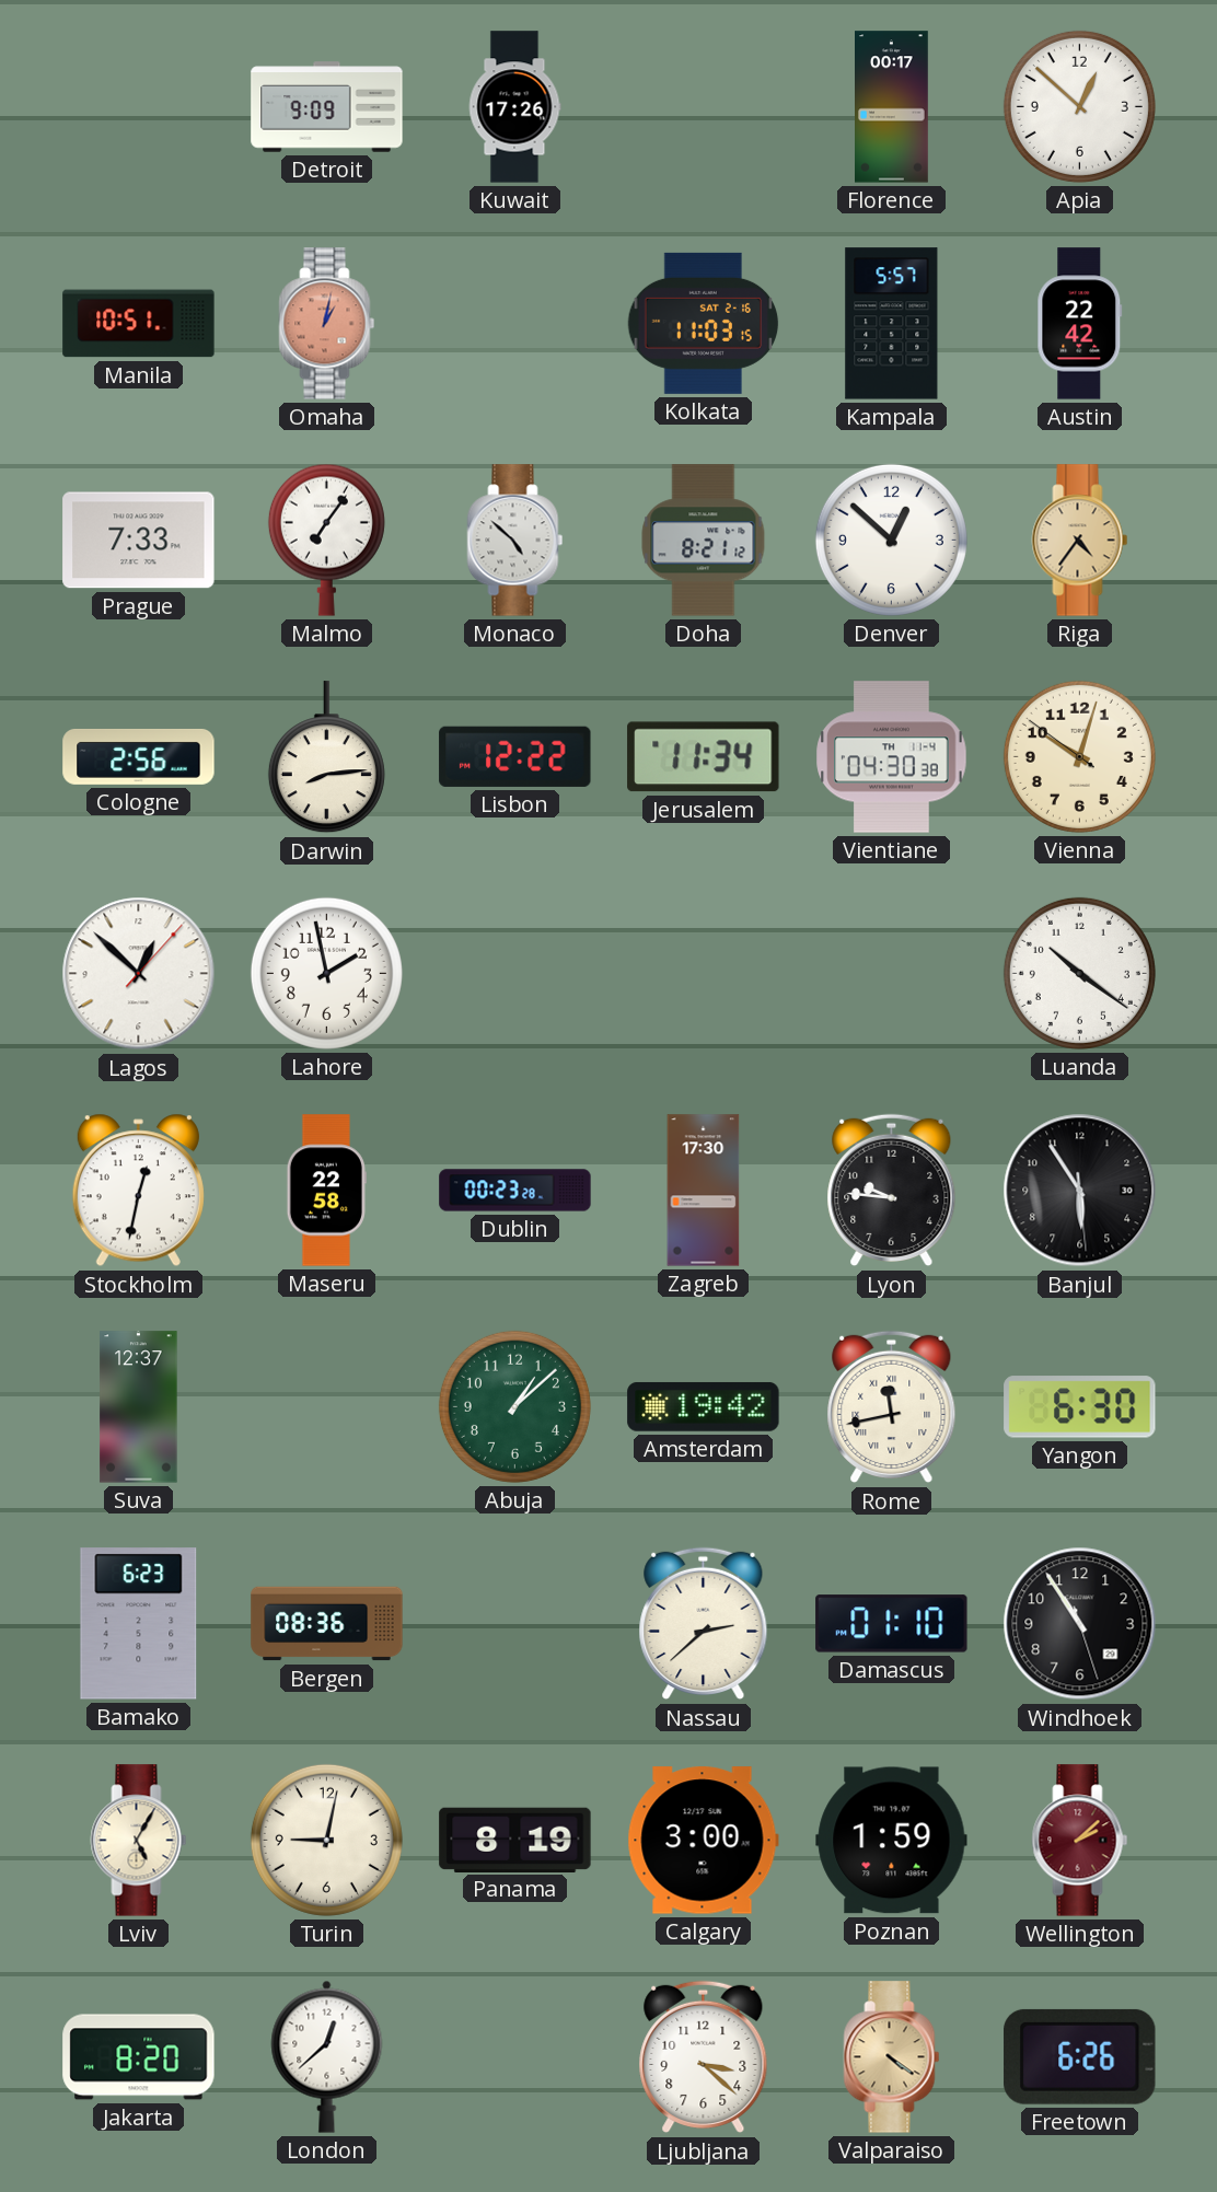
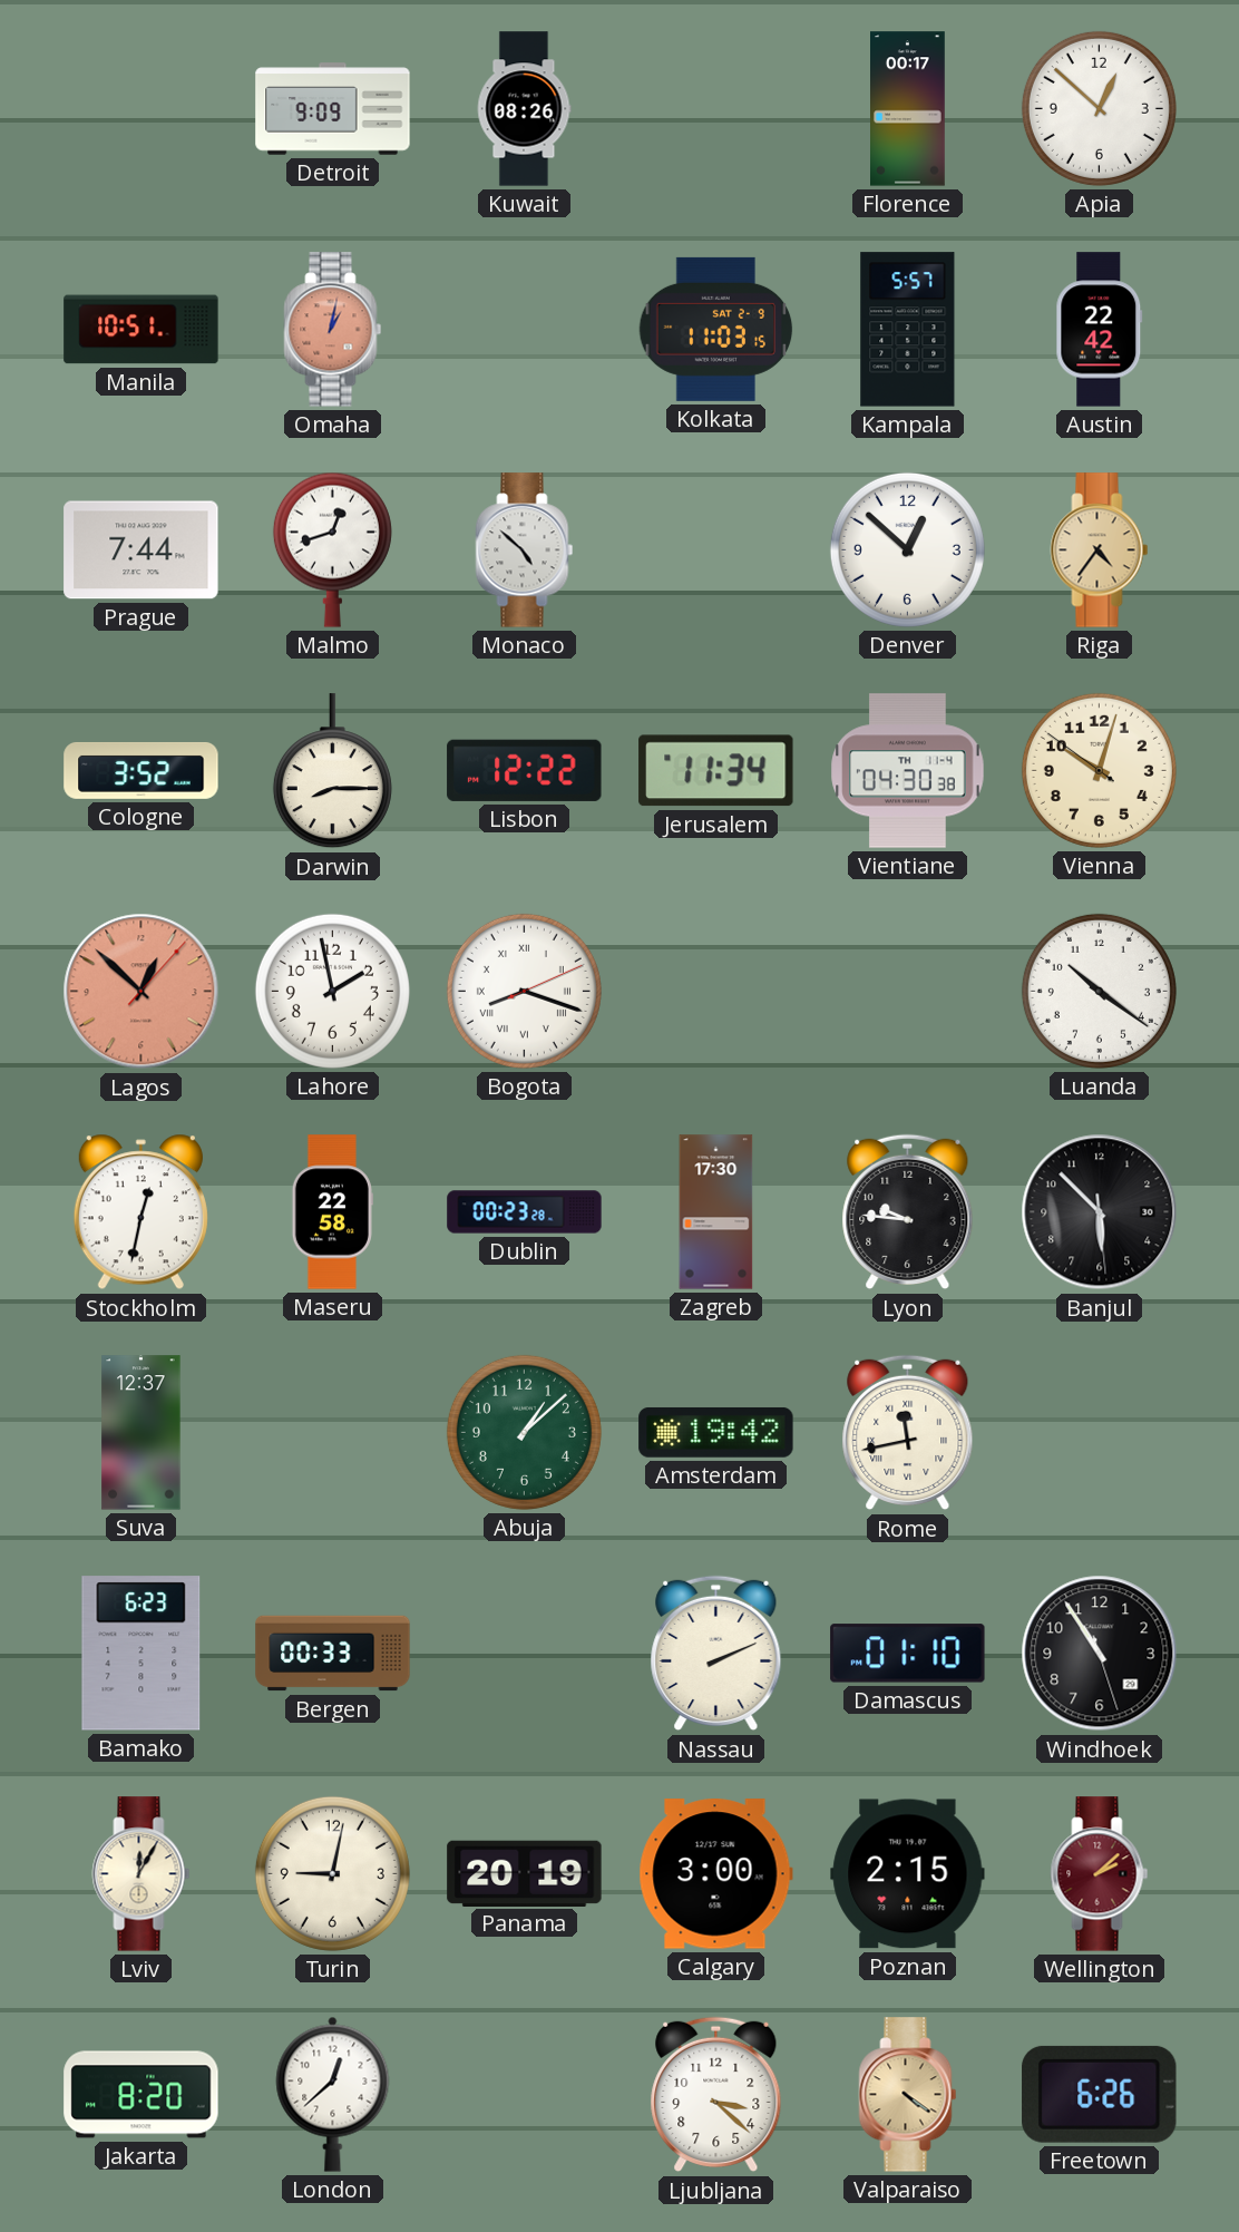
Kuwait: 17:26 -> 08:26
Kolkata date: SAT 2-16 -> SAT 2-9
Prague: 7:33 -> 7:44
Malmo: 7:06 -> 12:42
Doha: 8:21 -> none
Cologne: 2:56 -> 3:52
Darwin: 8:14 -> 8:15
Lagos dial: white -> salmon
Bogota: none -> 8:18
Banjul: 5:54 -> 5:52
Yangon: 6:30 -> none
Bergen: 08:36 -> 00:33
Nassau: 2:38 -> 2:11
Lviv: 5:05 -> 12:05
Panama: 8:19 -> 20:19
Poznan: 1:59 -> 2:15
